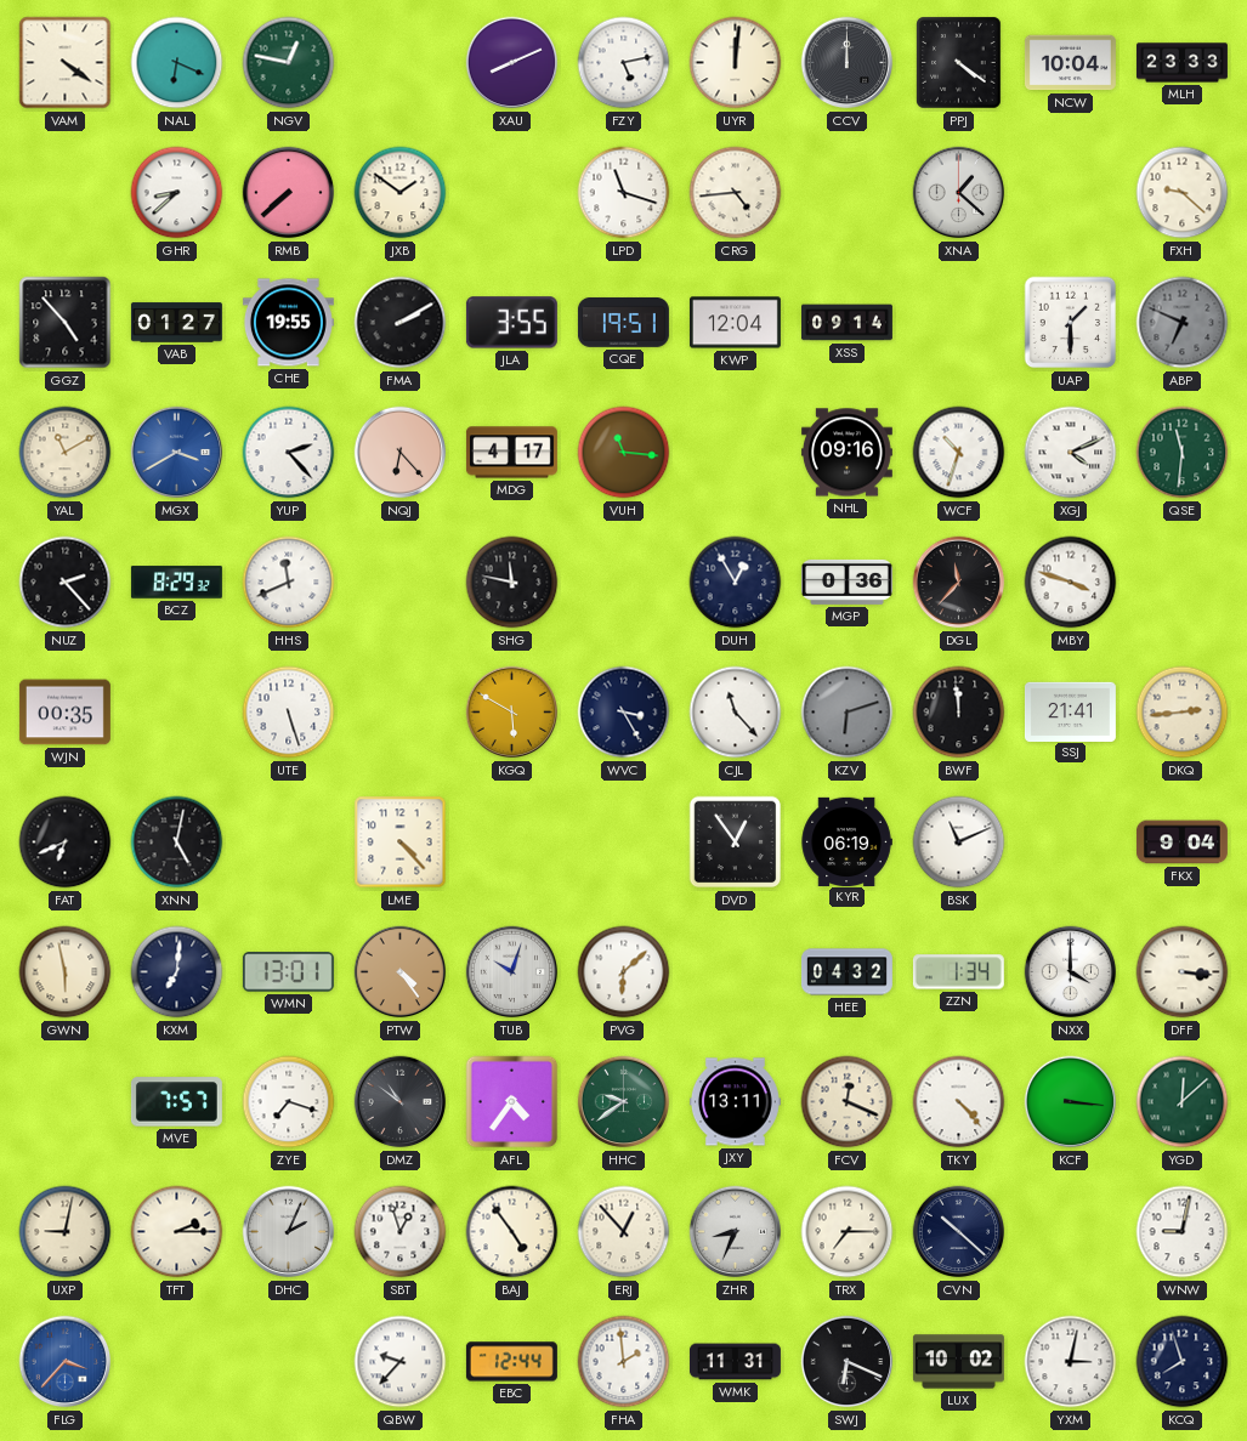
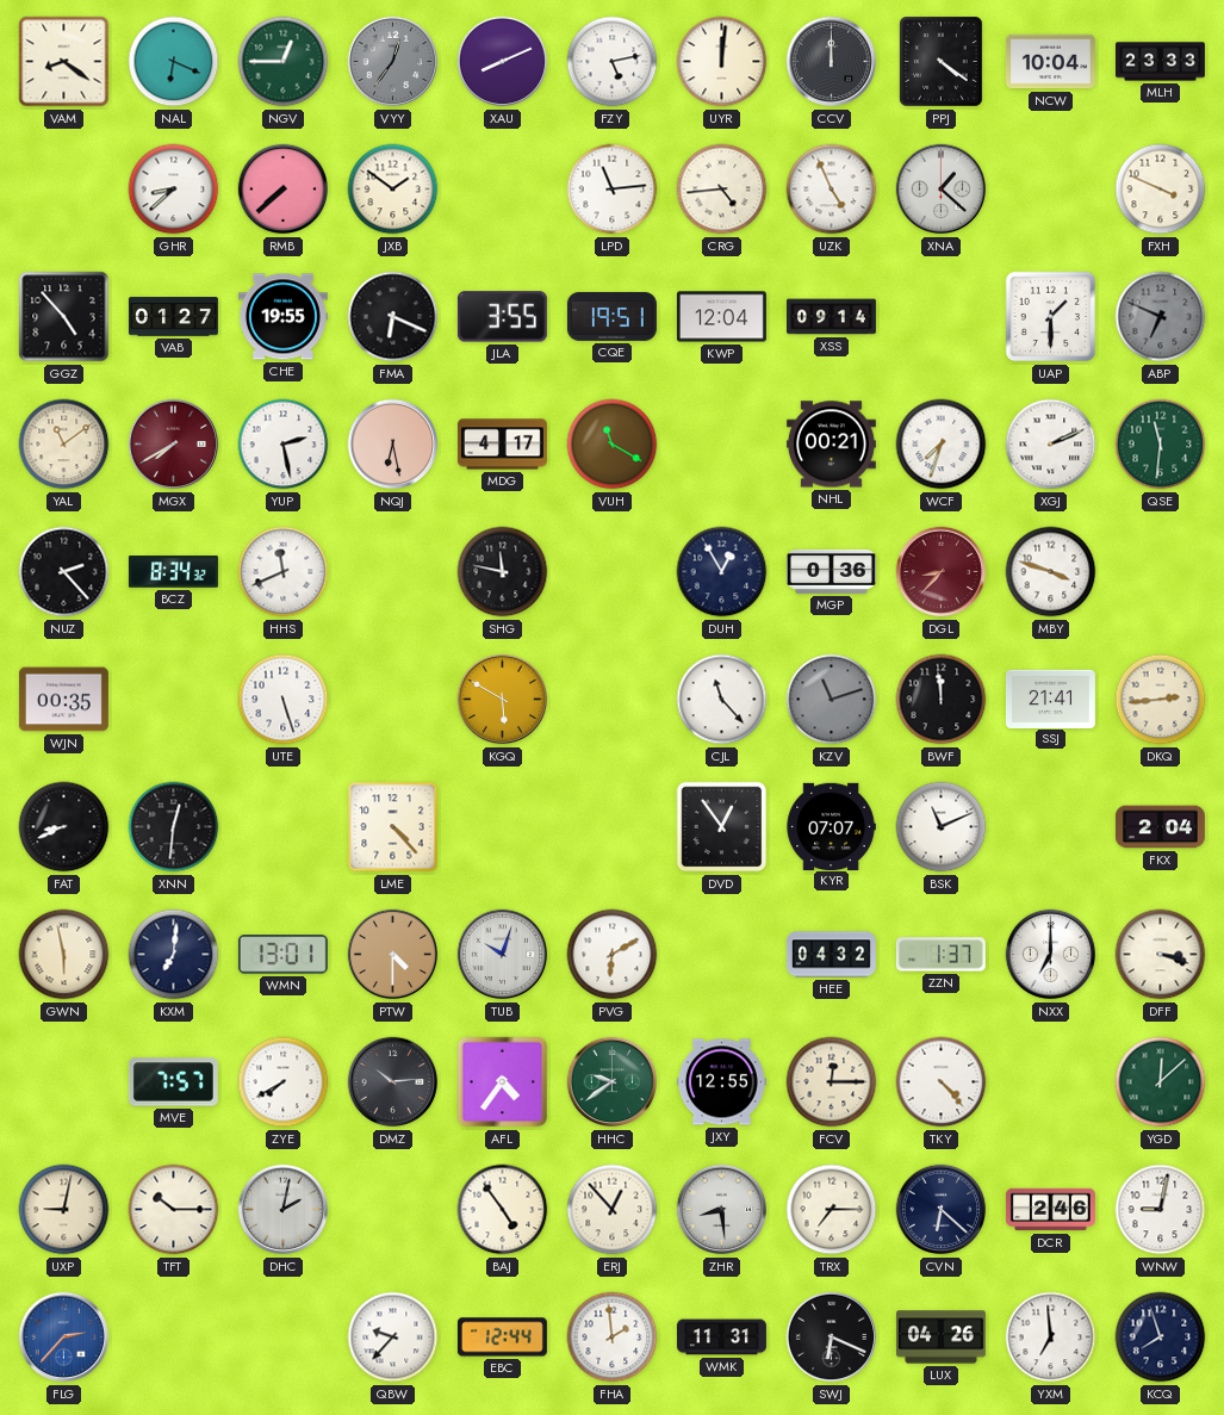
VAM: 4:21 -> 8:21
NGV: 12:47 -> 12:45
VYY: none -> 12:36
LPD: 11:18 -> 11:14
UZK: none -> 4:56
FXH: 9:22 -> 3:49
FMA: 2:10 -> 6:19
YAL: 11:10 -> 11:09
MGX: 3:40 -> 7:40
MGX dial: blue -> burgundy
YUP: 2:23 -> 2:28
NQJ: 6:23 -> 6:28
VUH: 11:16 -> 11:20
NHL: 09:16 -> 00:21
WCF: 10:33 -> 7:33
XGJ: 4:11 -> 2:11
BCZ: 8:29 -> 8:34
DGL: 11:37 -> 8:37
DGL dial: black -> burgundy
WVC: 3:25 -> none
KZV: 6:12 -> 11:12
FAT: 6:41 -> 8:41
XNN: 5:02 -> 12:31
KYR: 06:19 -> 07:07
FKX: 9:04 -> 2:04
PTW: 4:24 -> 4:30
PVG: 6:08 -> 6:10
ZZN: 1:34 -> 1:37
NXX: 4:00 -> 7:00
DFF: 3:16 -> 3:18
ZYE: 7:18 -> 7:40
DMZ: 10:51 -> 10:14
JXY: 13:11 -> 12:55
FCV: 12:19 -> 12:15
KCF: 3:16 -> none
TFT: 2:15 -> 10:15
DHC: 2:04 -> 2:02
SBT: 12:57 -> none
ZHR: 8:34 -> 8:29
CVN: 10:22 -> 6:22
DCR: none -> 2:46
FLG: 3:37 -> 2:37
LUX: 10:02 -> 04:26
YXM: 3:02 -> 6:59
